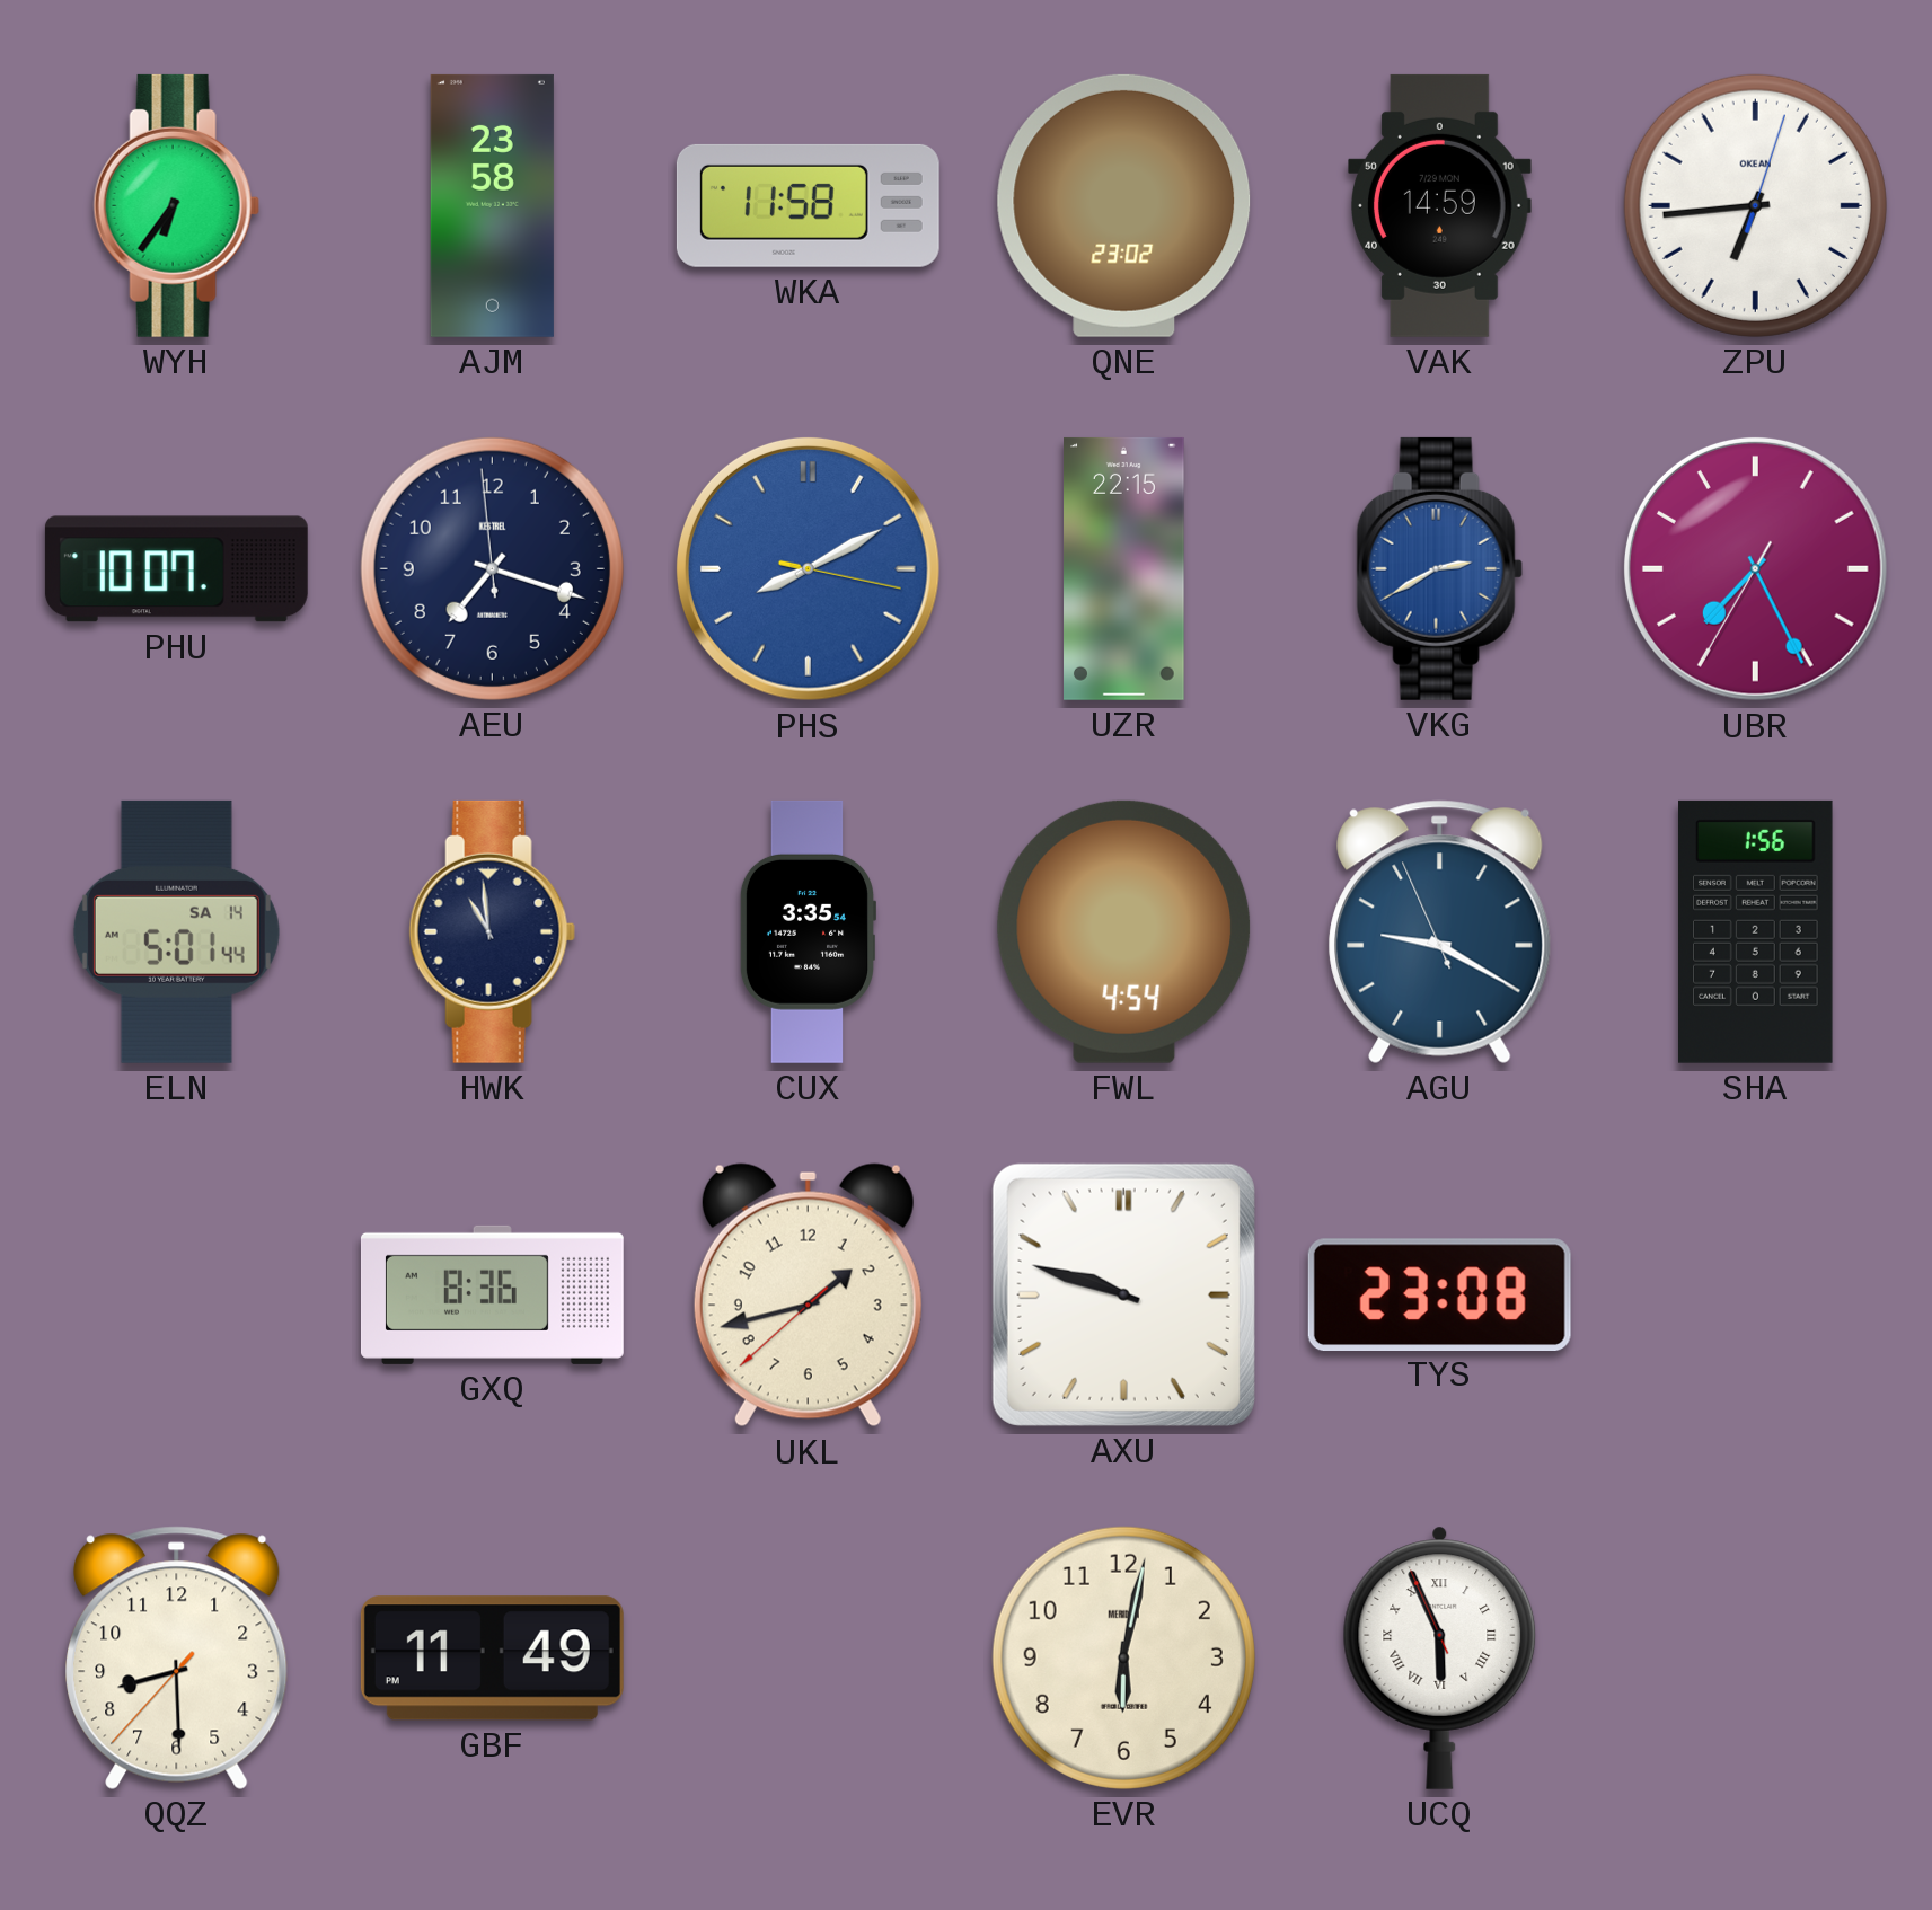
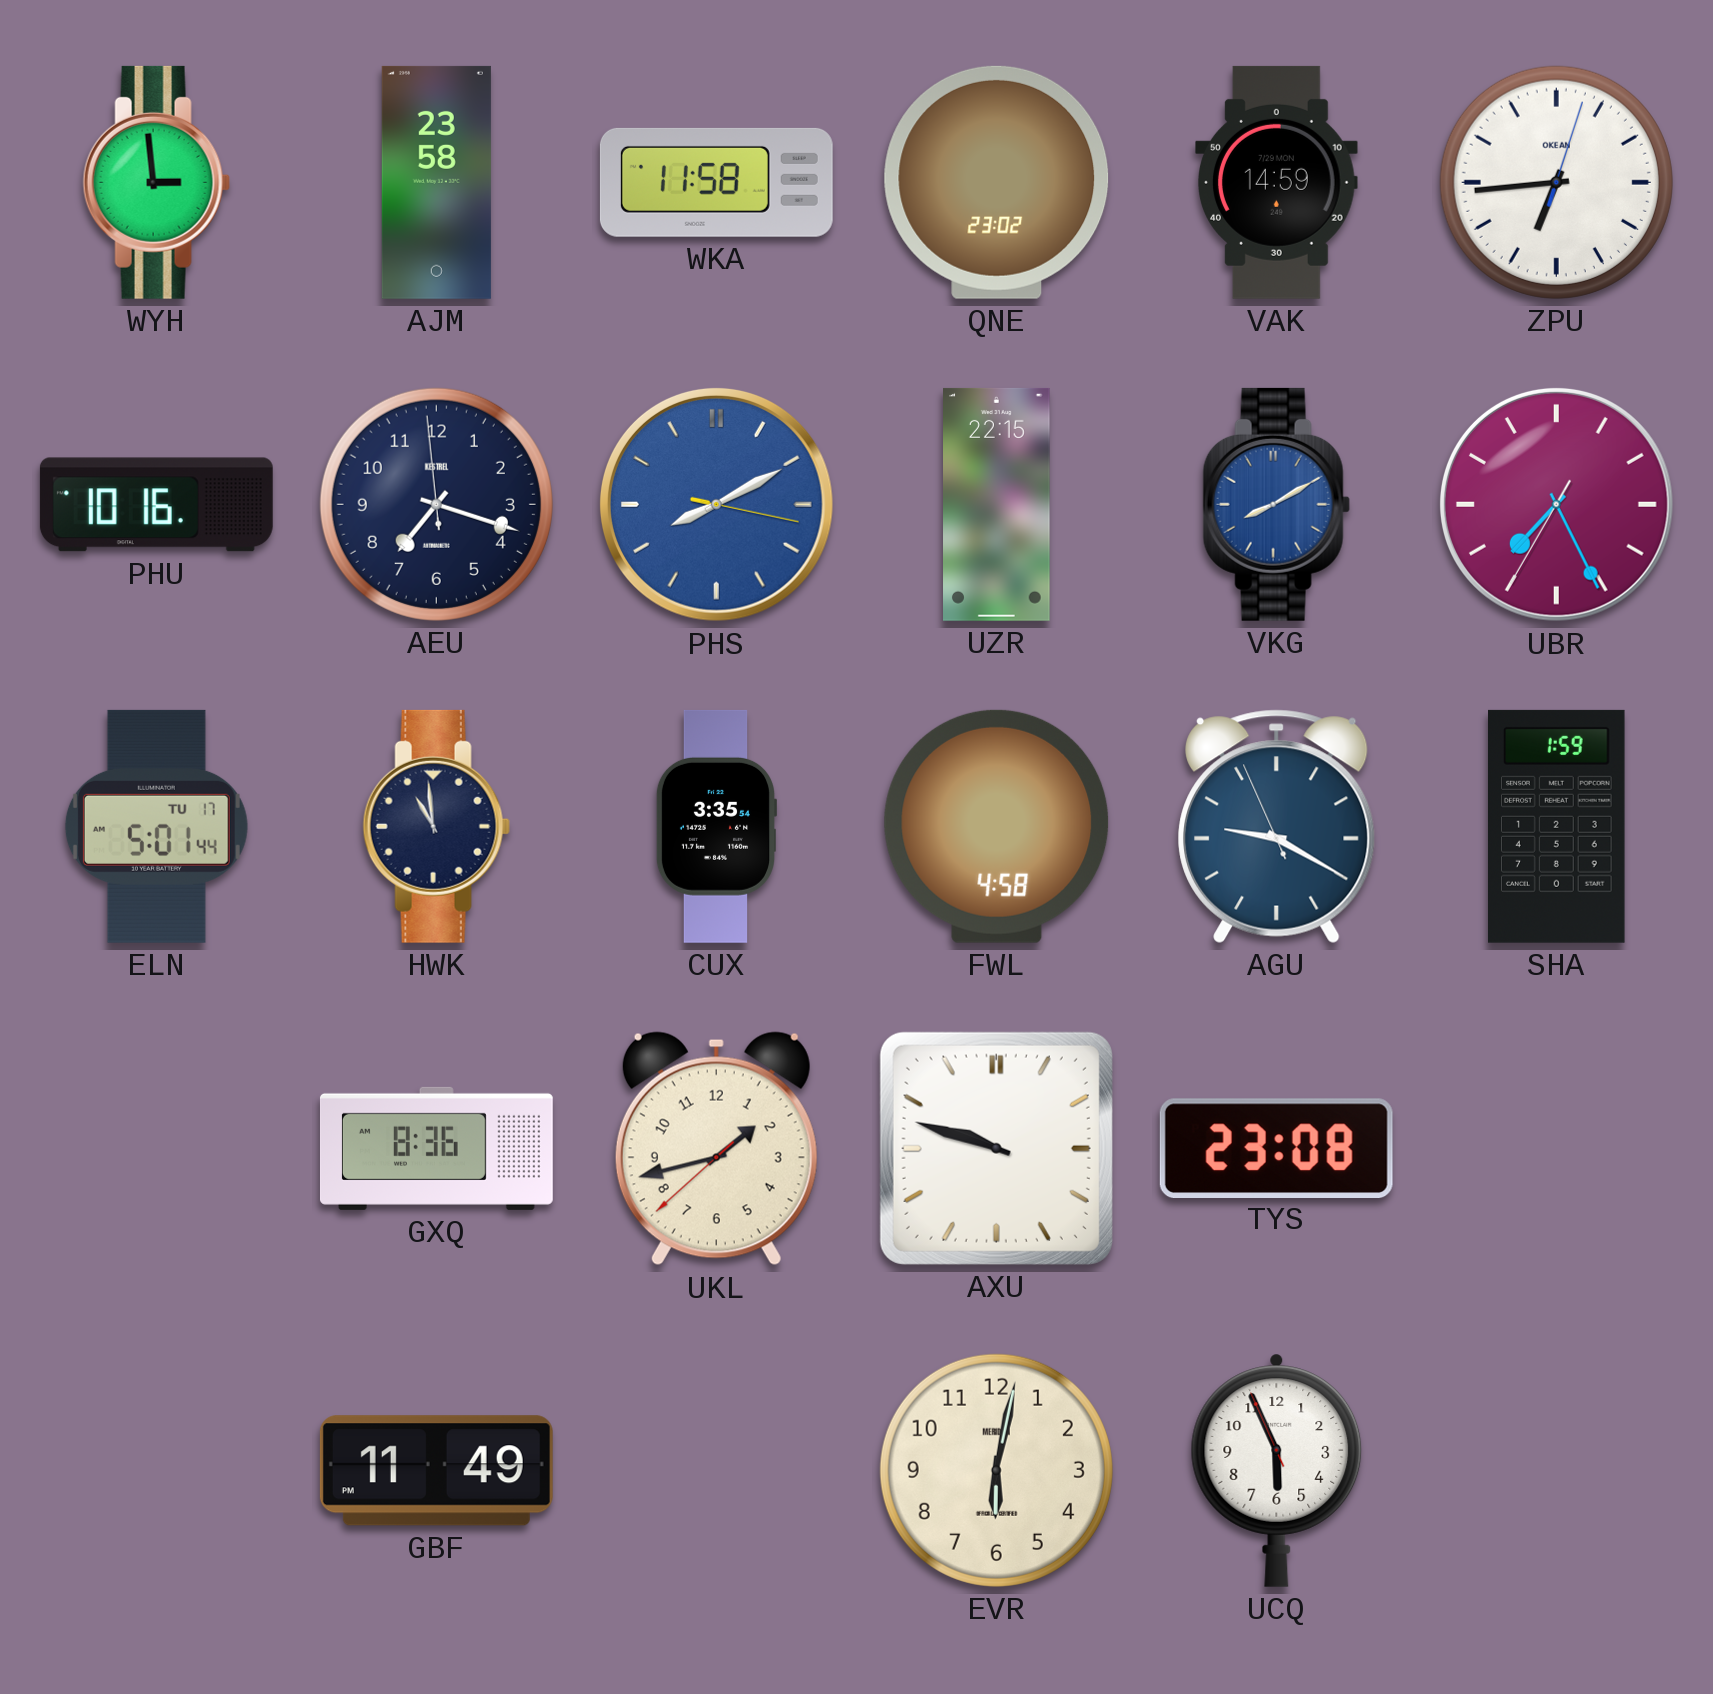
WYH: 6:36 -> 2:59
PHU: 10:07 -> 10:16
VKG: 2:40 -> 8:10
ELN date: SA 14 -> TU 17
FWL: 4:54 -> 4:58
SHA: 1:56 -> 1:59
QQZ: 8:29 -> none
UCQ numerals: Roman -> Arabic
